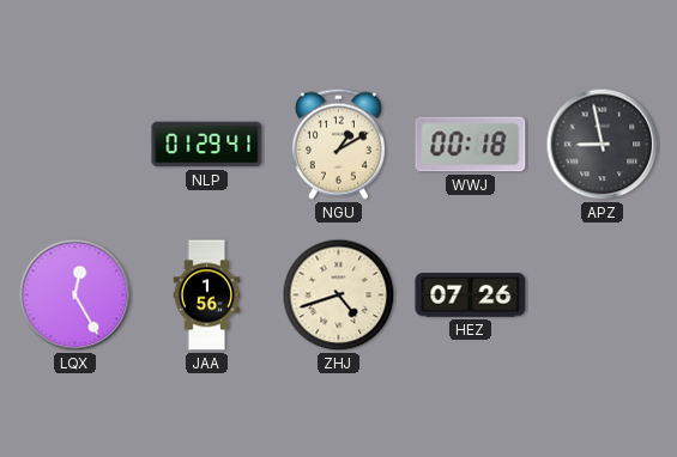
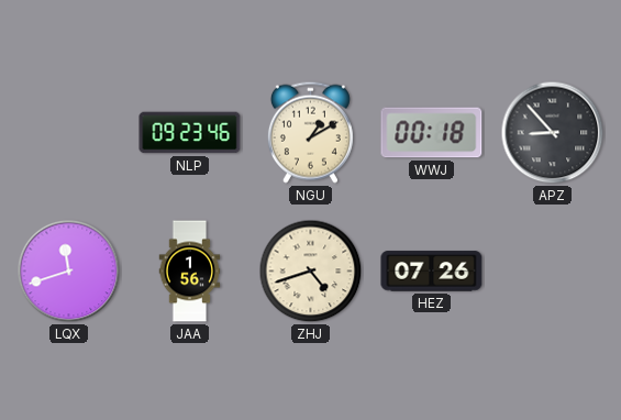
NLP: 01:29 -> 09:23
APZ: 8:58 -> 8:53
LQX: 12:25 -> 11:42
